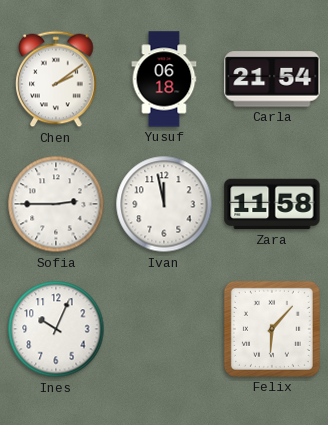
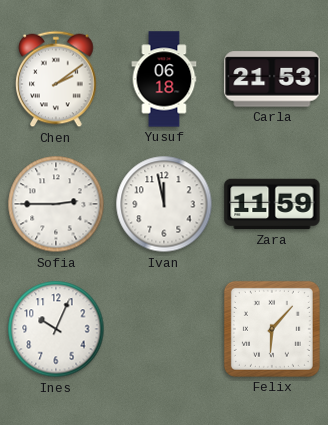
Carla: 21:54 -> 21:53
Zara: 11:58 -> 11:59
